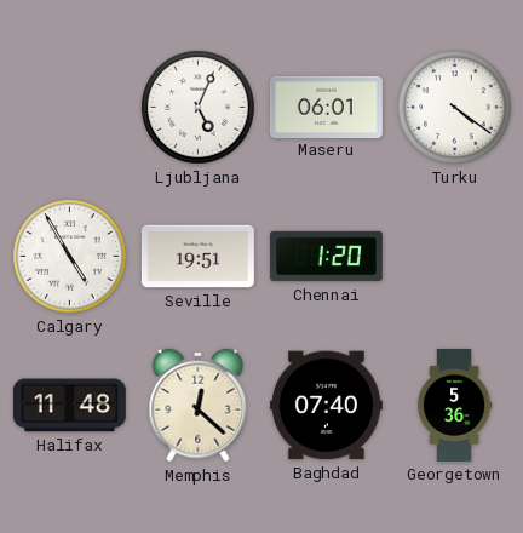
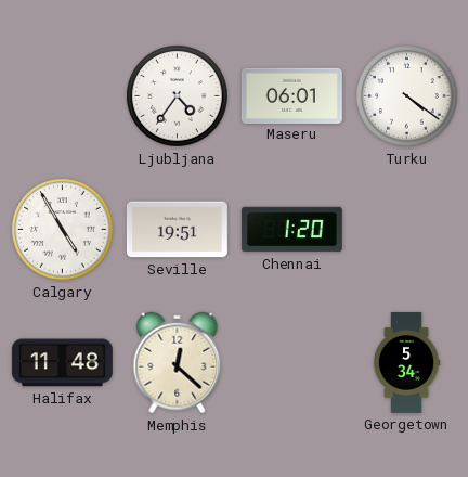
Ljubljana: 5:04 -> 4:36
Baghdad: 07:40 -> none
Georgetown: 5:36 -> 5:34
